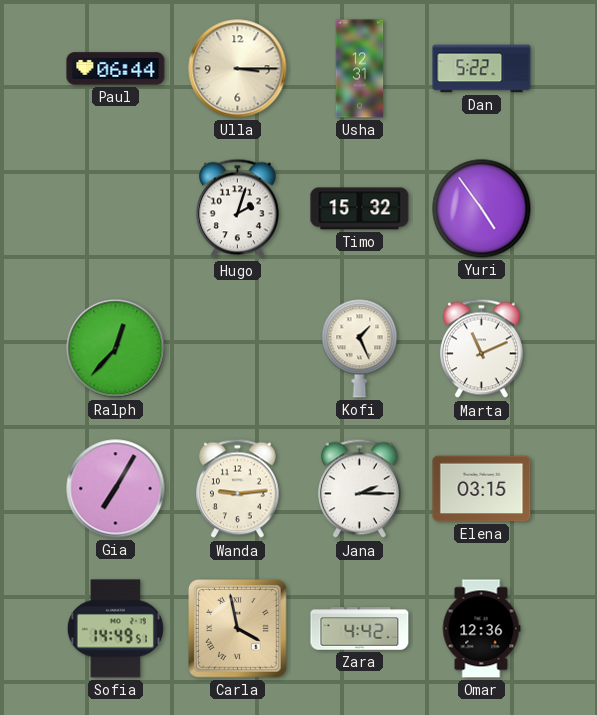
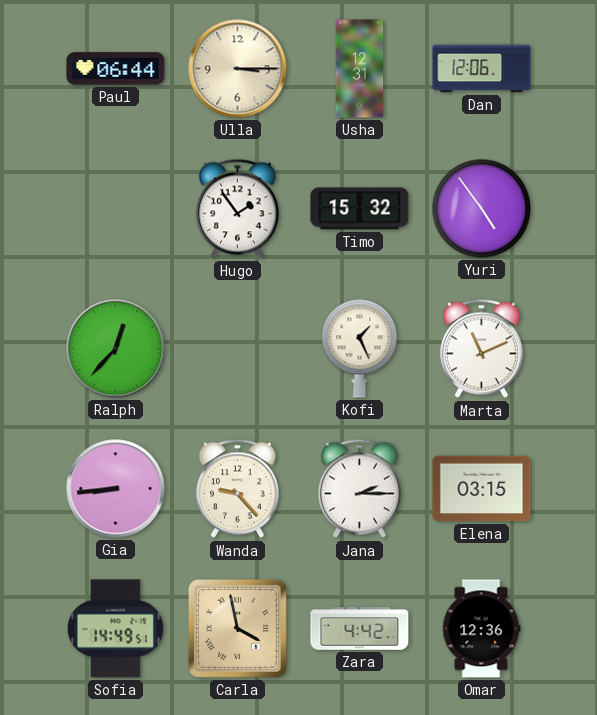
Dan: 5:22 -> 12:06
Hugo: 2:03 -> 1:54
Gia: 7:05 -> 8:44
Wanda: 9:14 -> 9:23
